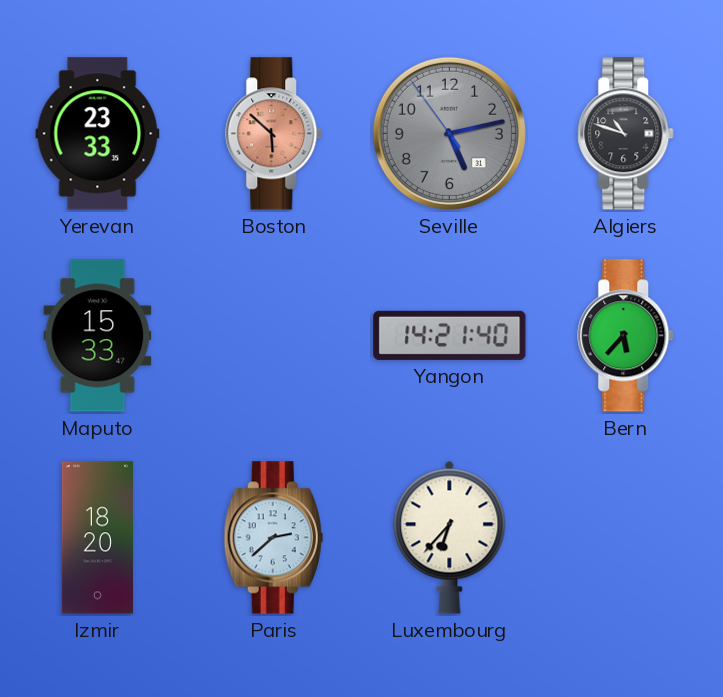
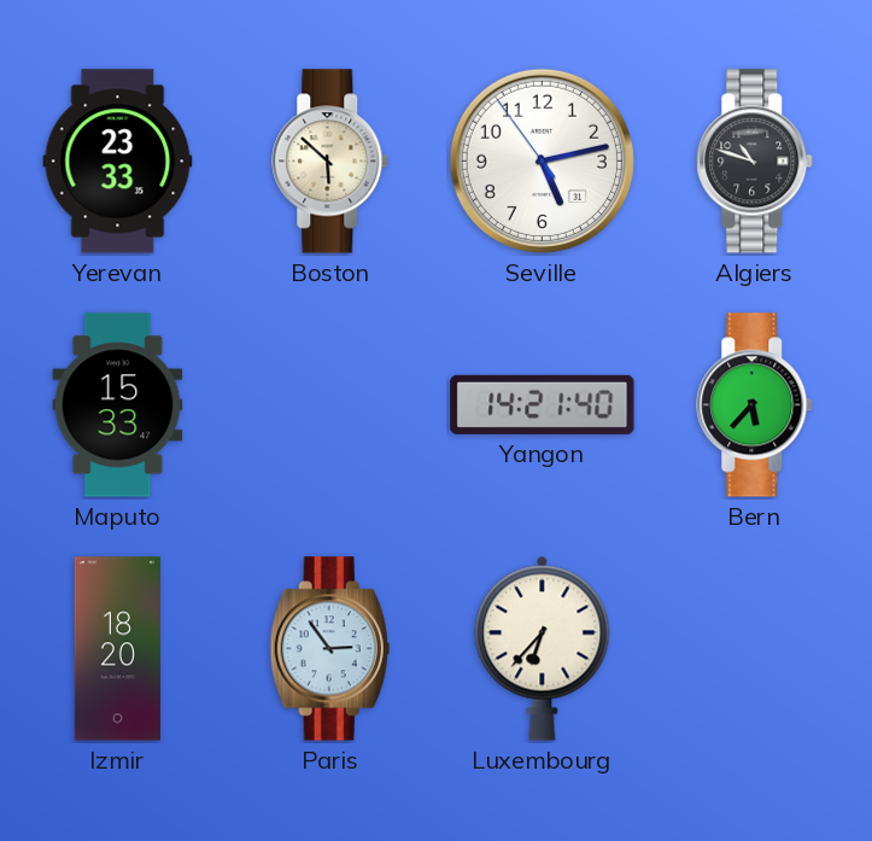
Boston dial: salmon -> cream
Seville dial: grey -> white
Paris: 2:38 -> 2:54
